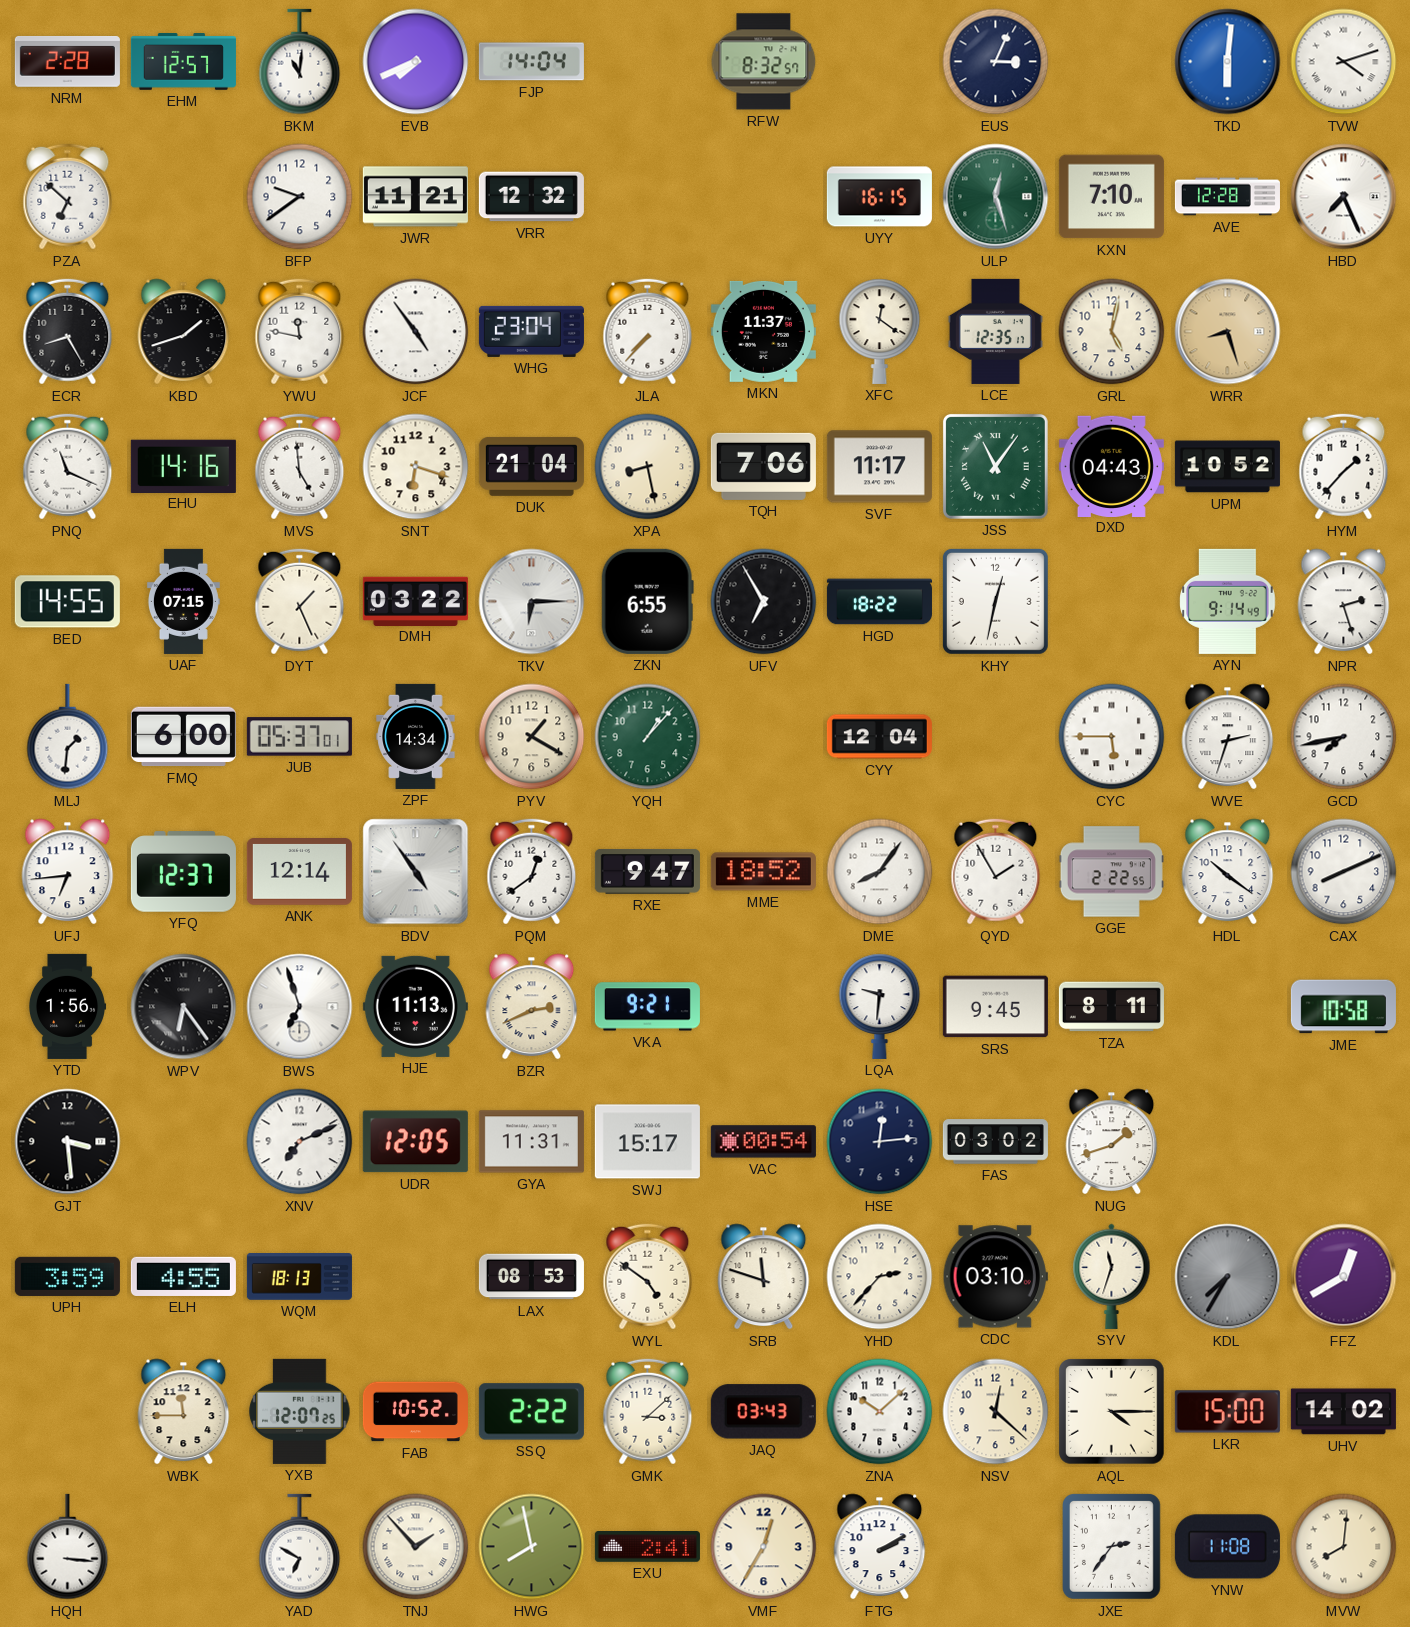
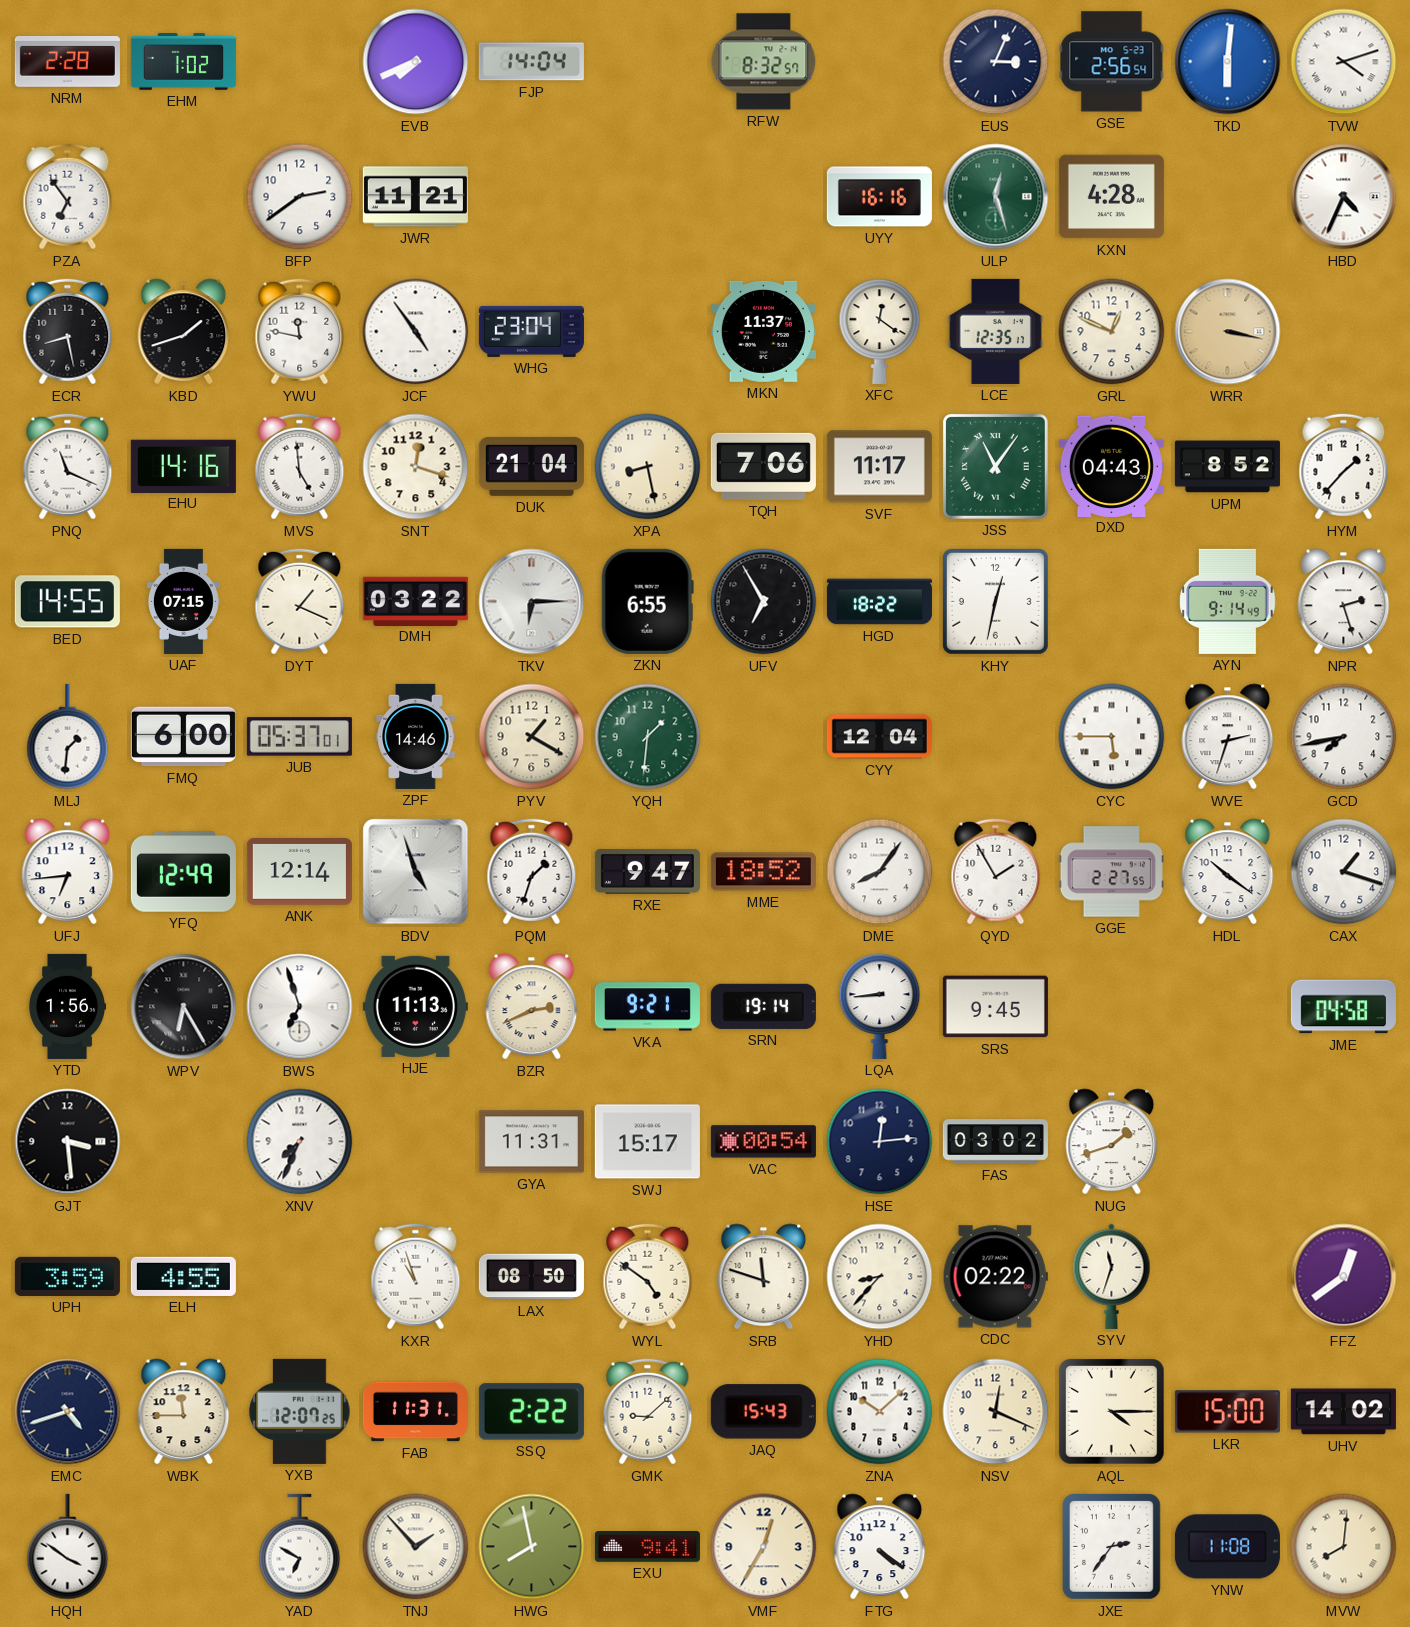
EHM: 12:57 -> 1:02
BKM: 11:01 -> none
GSE: none -> 2:56
PZA: 6:52 -> 6:54
BFP: 9:39 -> 2:39
VRR: 12:32 -> none
UYY: 16:15 -> 16:16
KXN: 7:10 -> 4:28
AVE: 12:28 -> none
HBD: 7:26 -> 4:34
ECR: 8:25 -> 8:28
JLA: 7:37 -> none
GRL: 5:02 -> 12:49
WRR: 8:27 -> 3:17
SNT: 6:18 -> 12:18
UPM: 10:52 -> 8:52
DYT: 1:26 -> 1:19
ZPF: 14:34 -> 14:46
YQH: 1:07 -> 1:31
YFQ: 12:37 -> 12:49
BDV: 4:54 -> 4:57
PQM: 12:39 -> 1:33
GGE: 2:22 -> 2:27
CAX: 8:11 -> 1:18
WPV: 6:24 -> 6:25
SRN: none -> 19:14
LQA: 9:31 -> 8:44
TZA: 8:11 -> none
JME: 10:58 -> 04:58
XNV: 7:11 -> 7:34
UDR: 12:05 -> none
WQM: 18:13 -> none
KXR: none -> 10:57
LAX: 08:53 -> 08:50
YHD: 2:37 -> 8:37
CDC: 03:10 -> 02:22
KDL: 7:35 -> none
FFZ: 12:40 -> 12:39
EMC: none -> 4:42
FAB: 10:52 -> 11:31
GMK: 3:08 -> 9:08
JAQ: 03:43 -> 15:43
NSV: 12:22 -> 12:19
HQH: 3:16 -> 3:51
EXU: 2:41 -> 9:41
FTG: 2:10 -> 4:21
